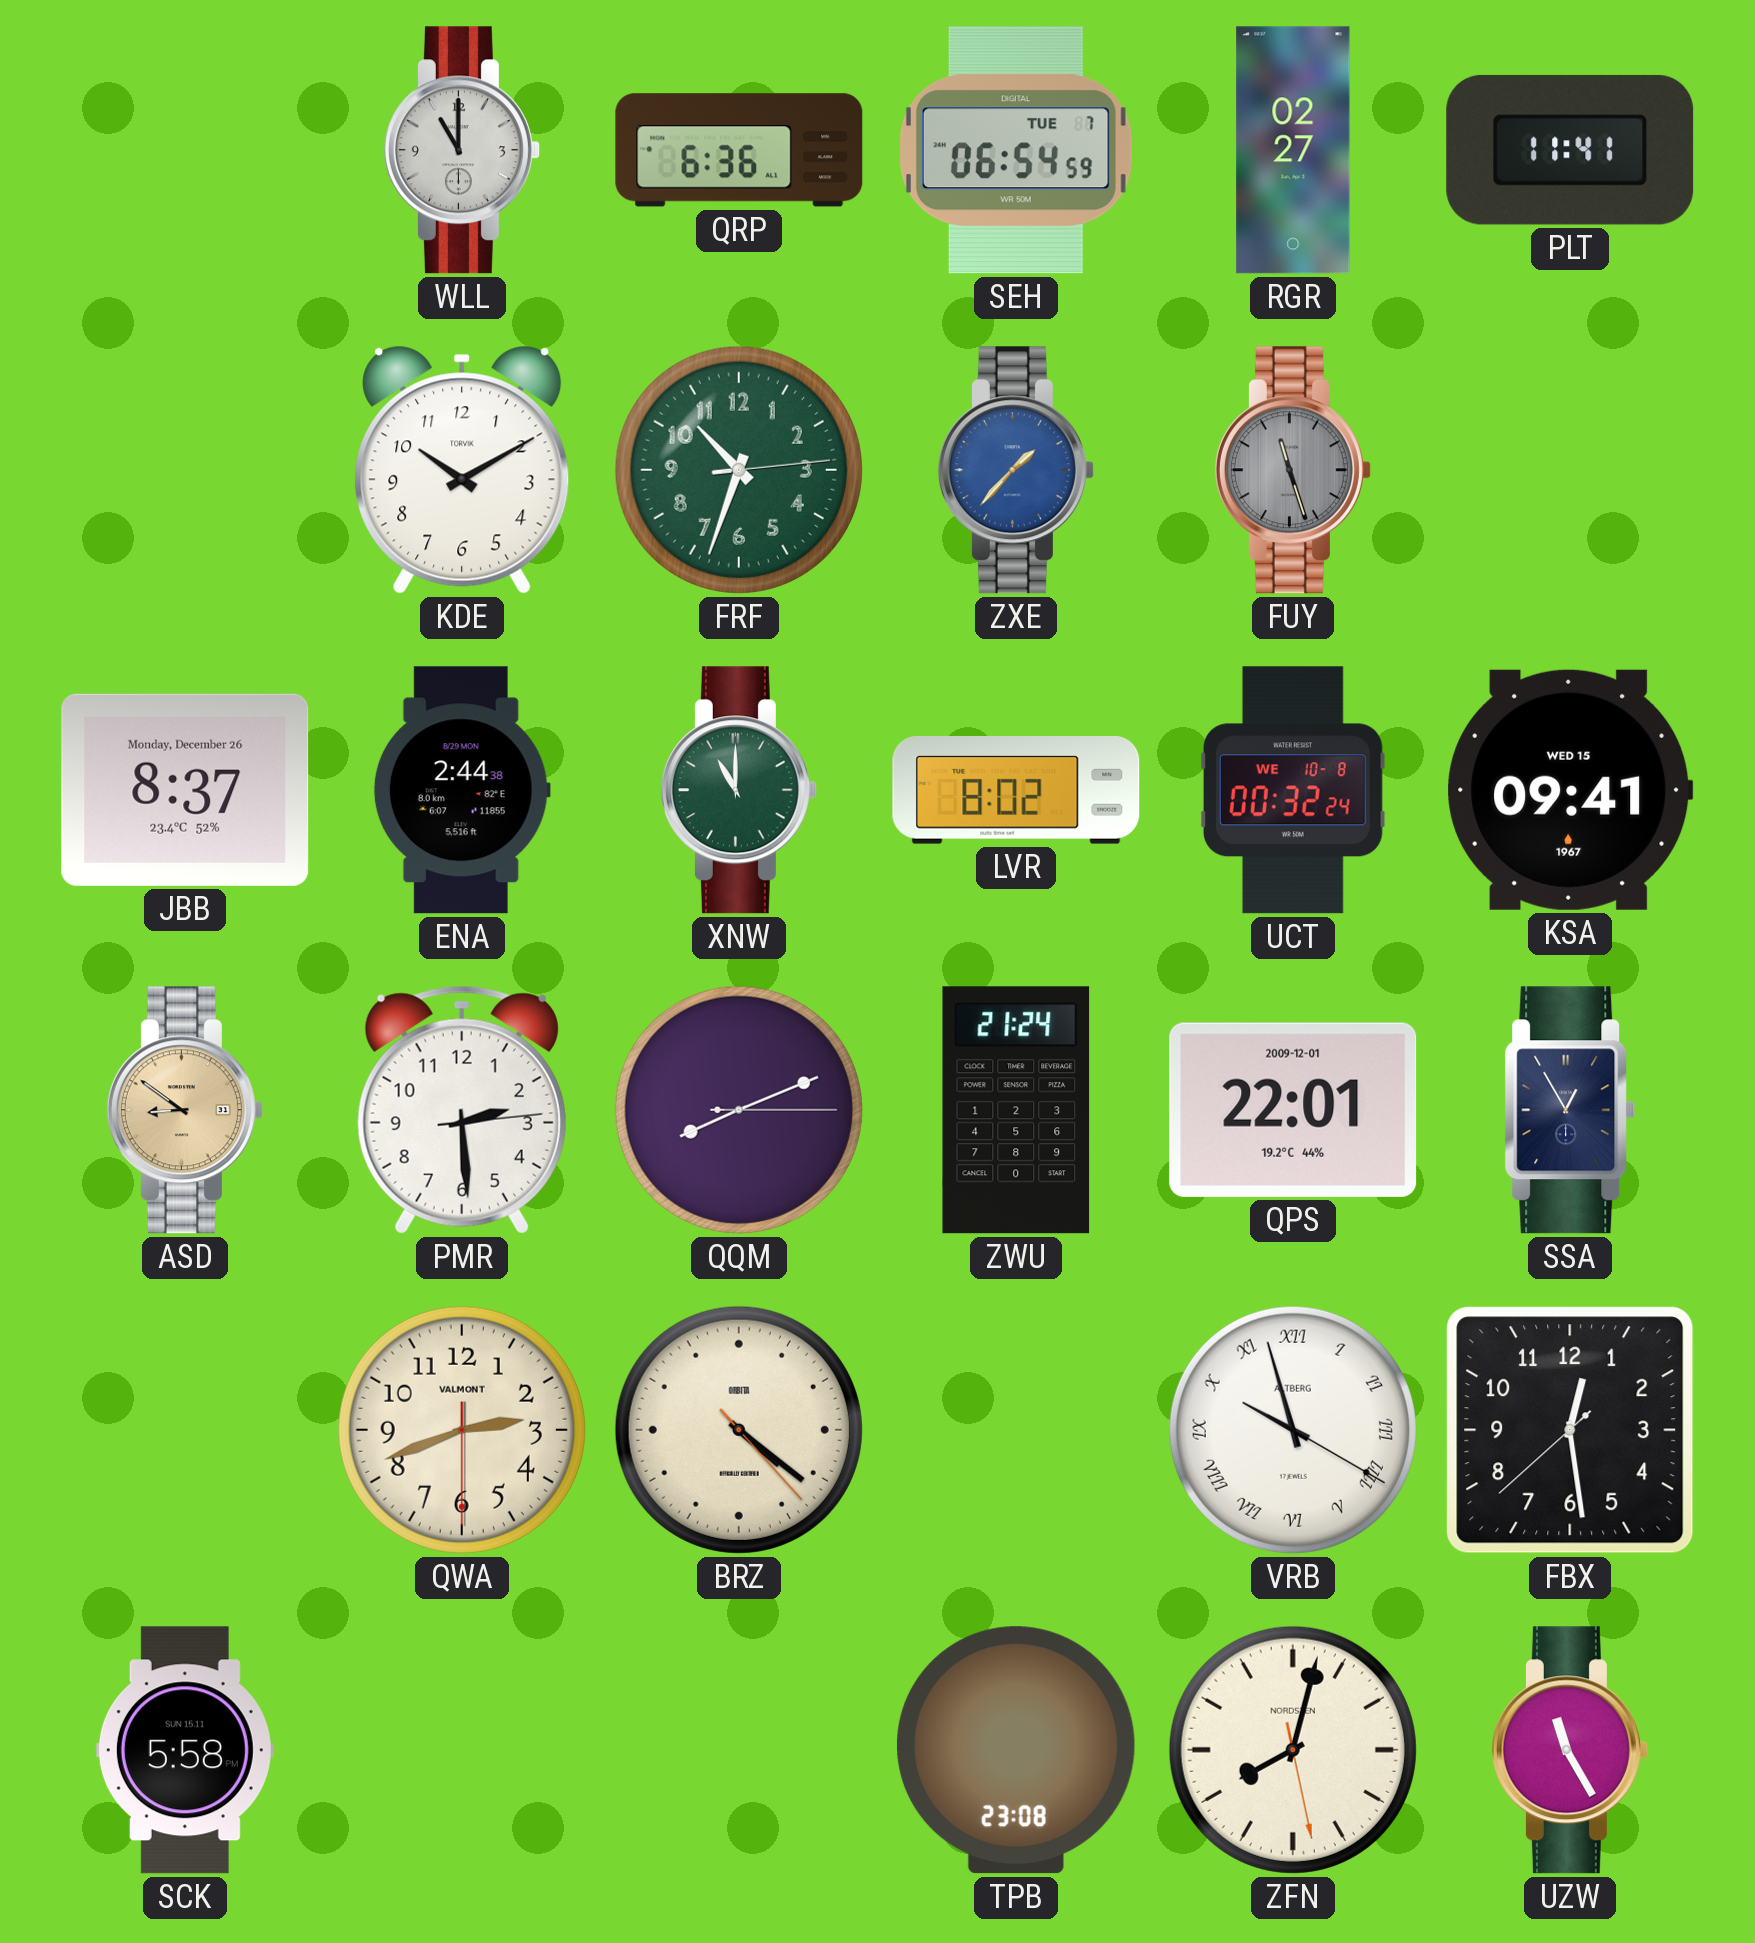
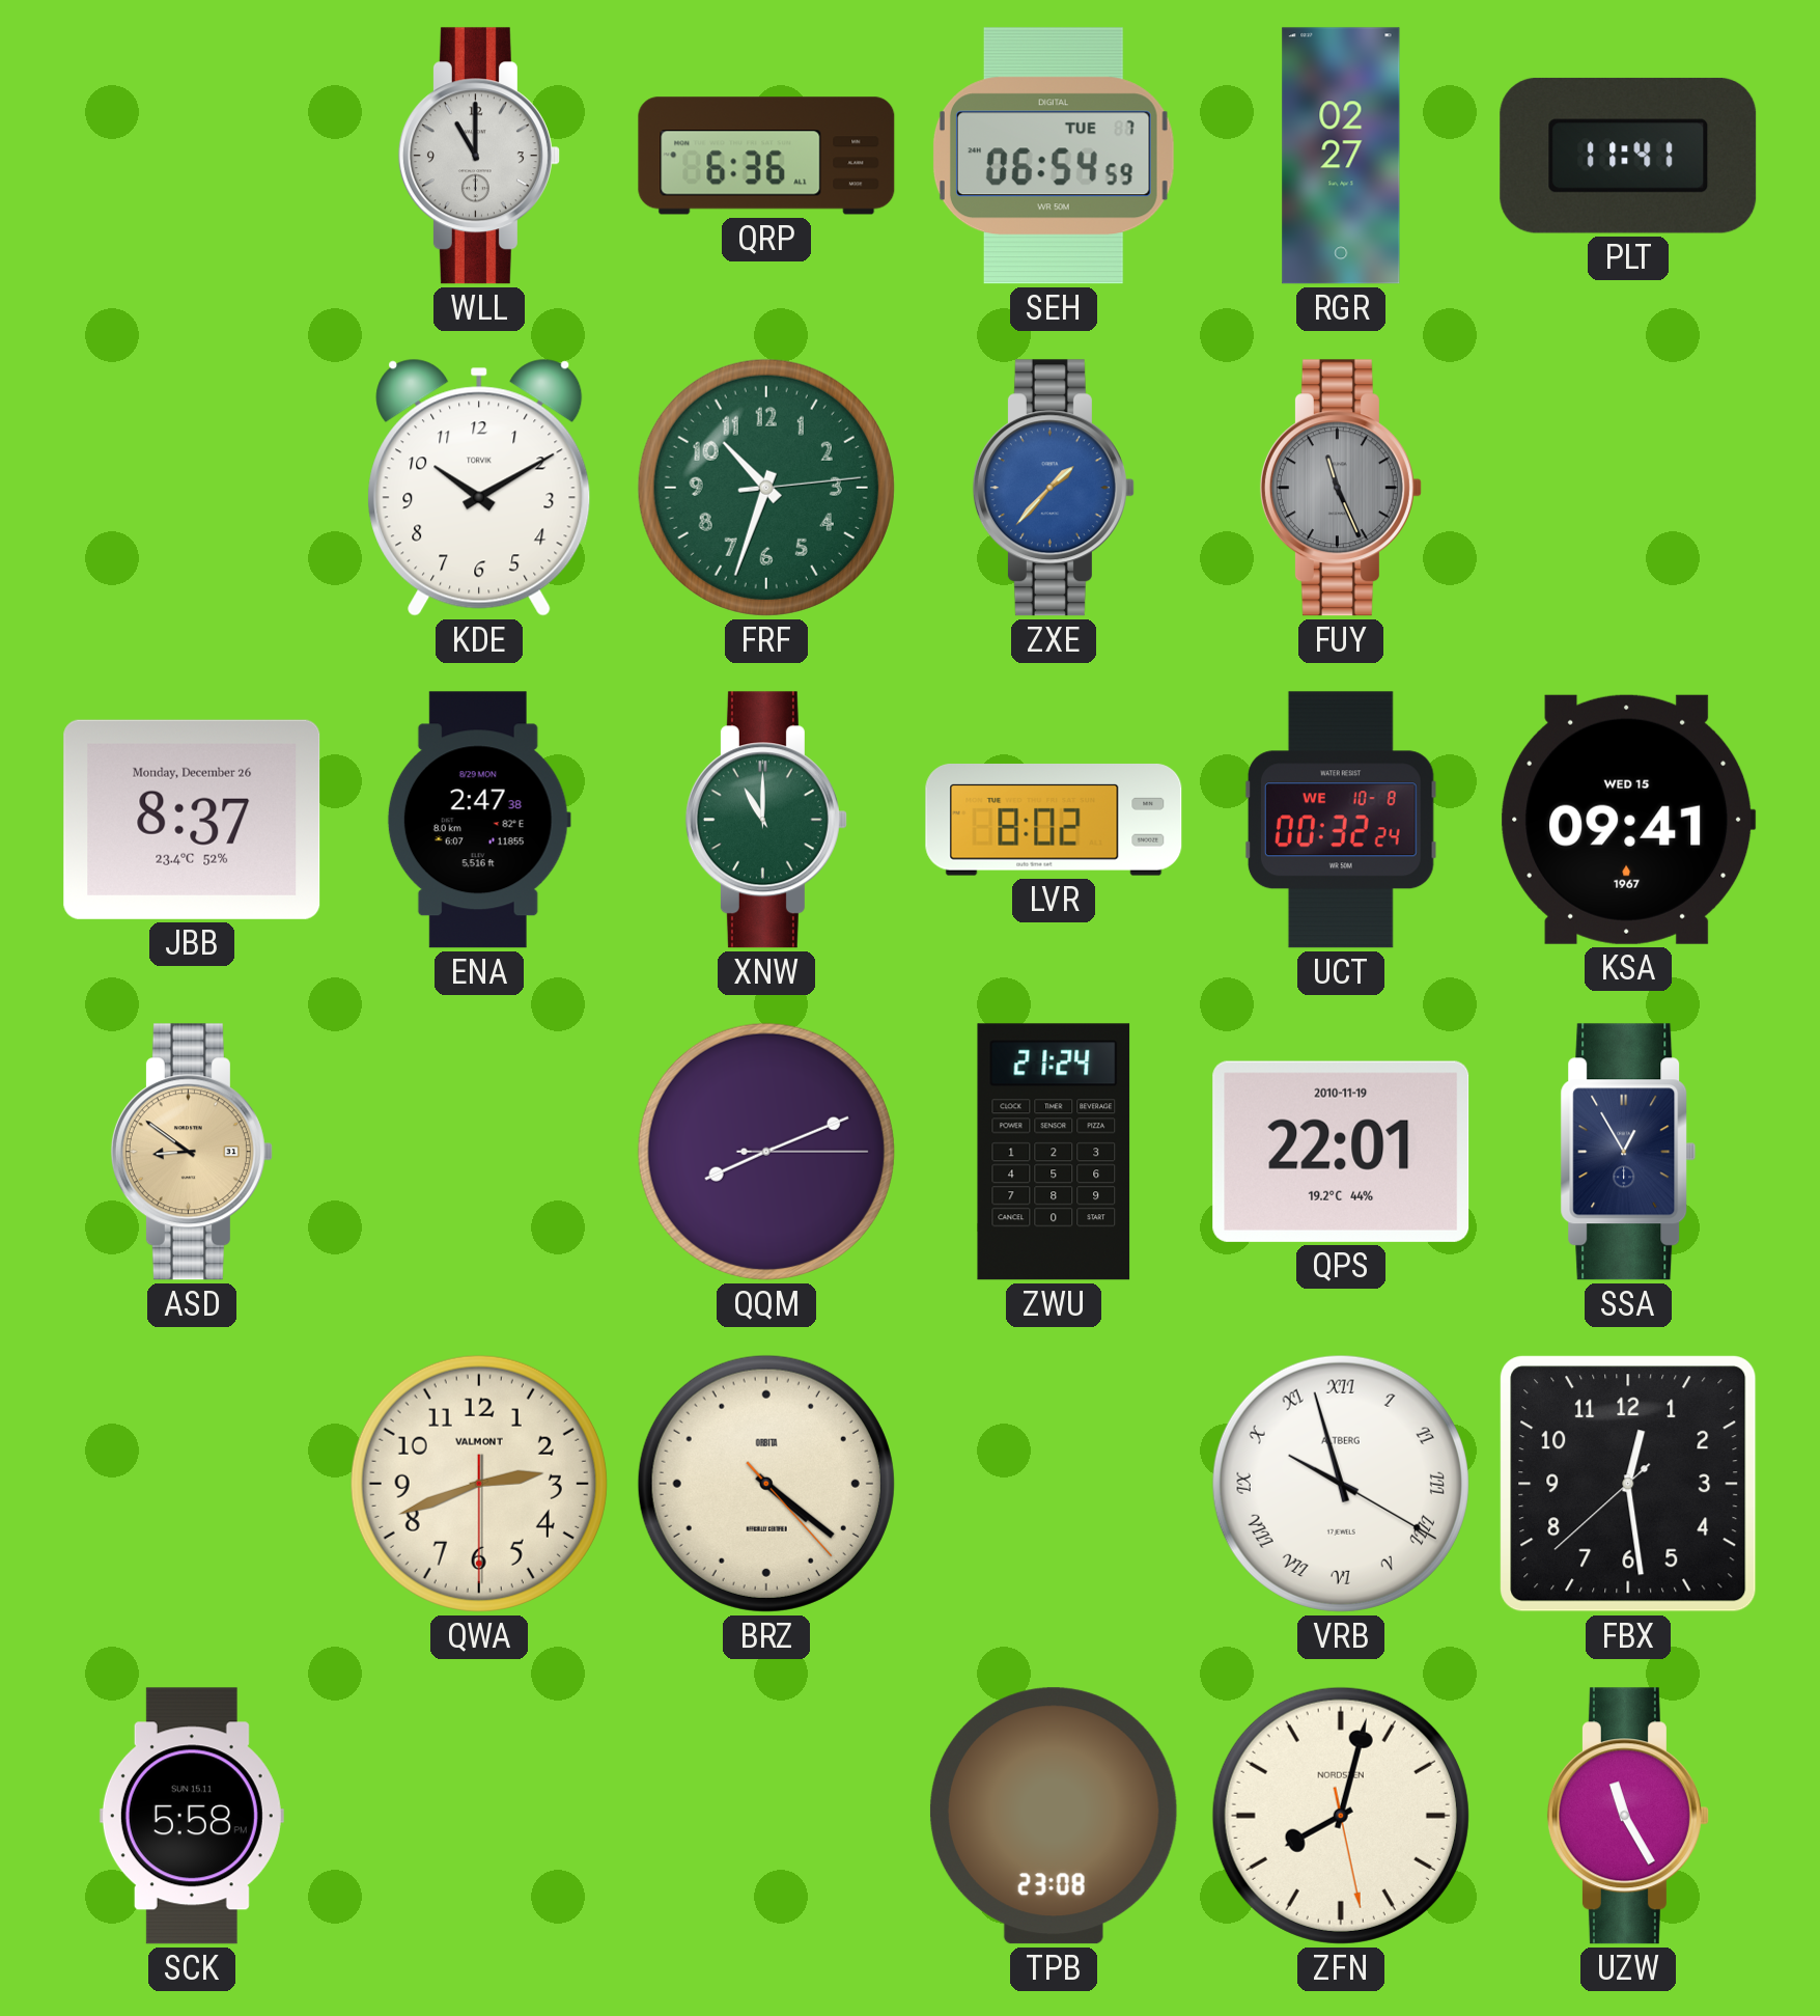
FUY: 11:27 -> 11:26
ENA: 2:44 -> 2:47
PMR: 2:29 -> none
QPS date: 2009-12-01 -> 2010-11-19
